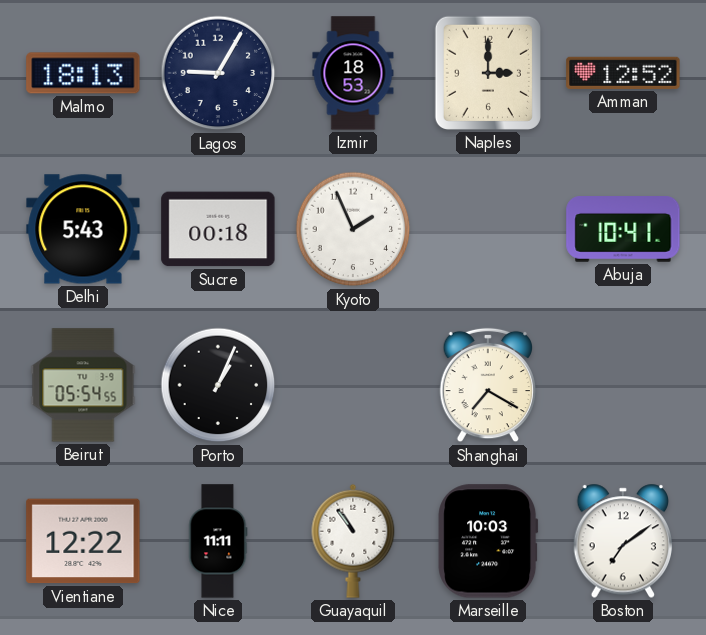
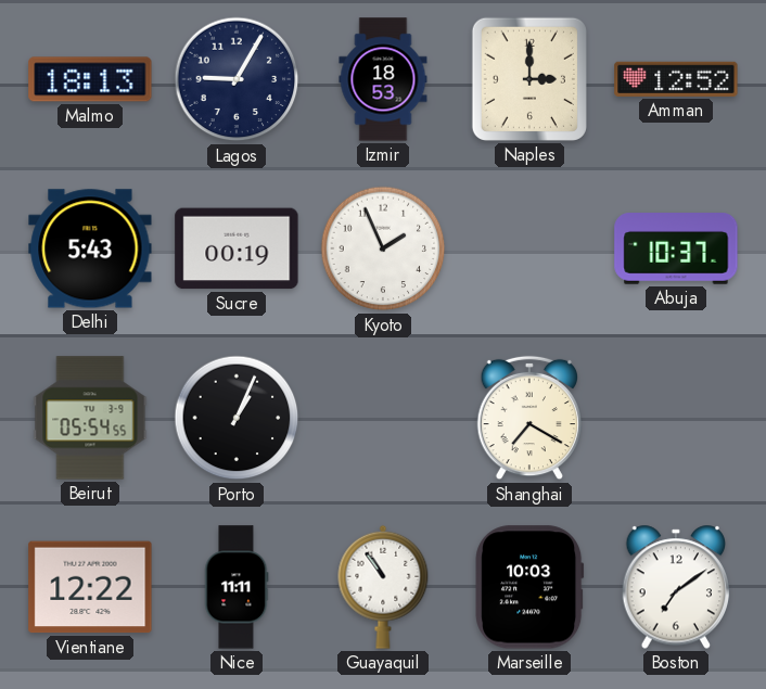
Sucre: 00:18 -> 00:19
Abuja: 10:41 -> 10:37
